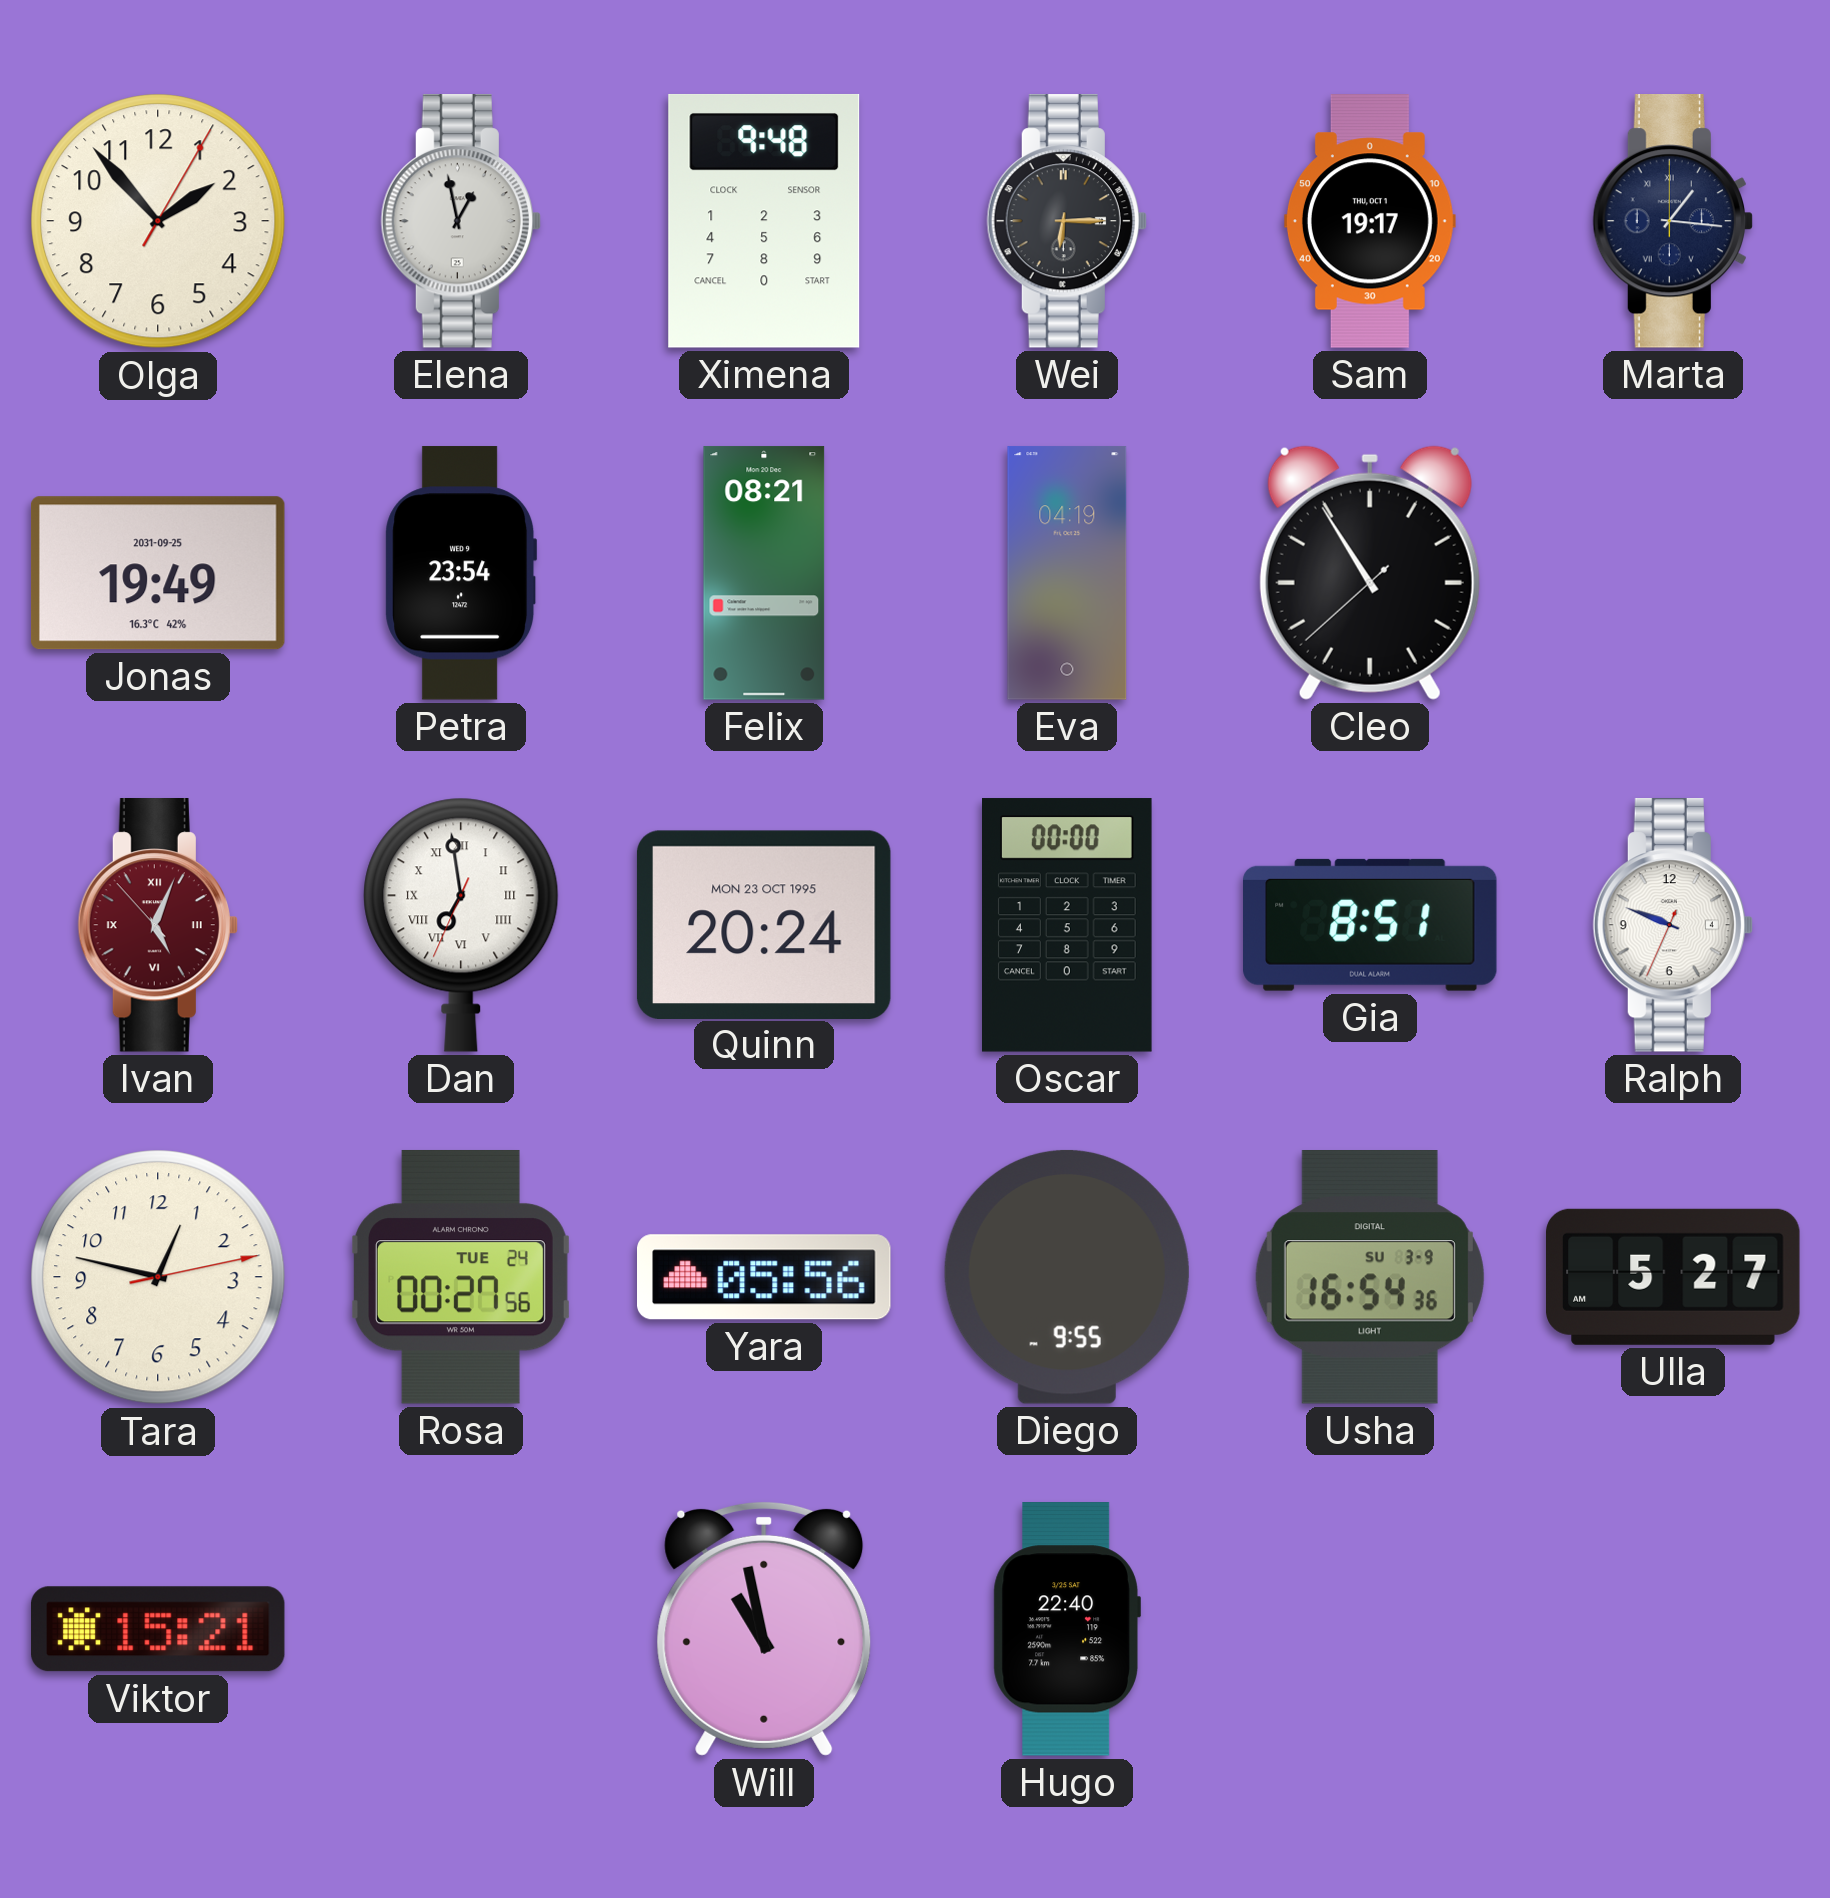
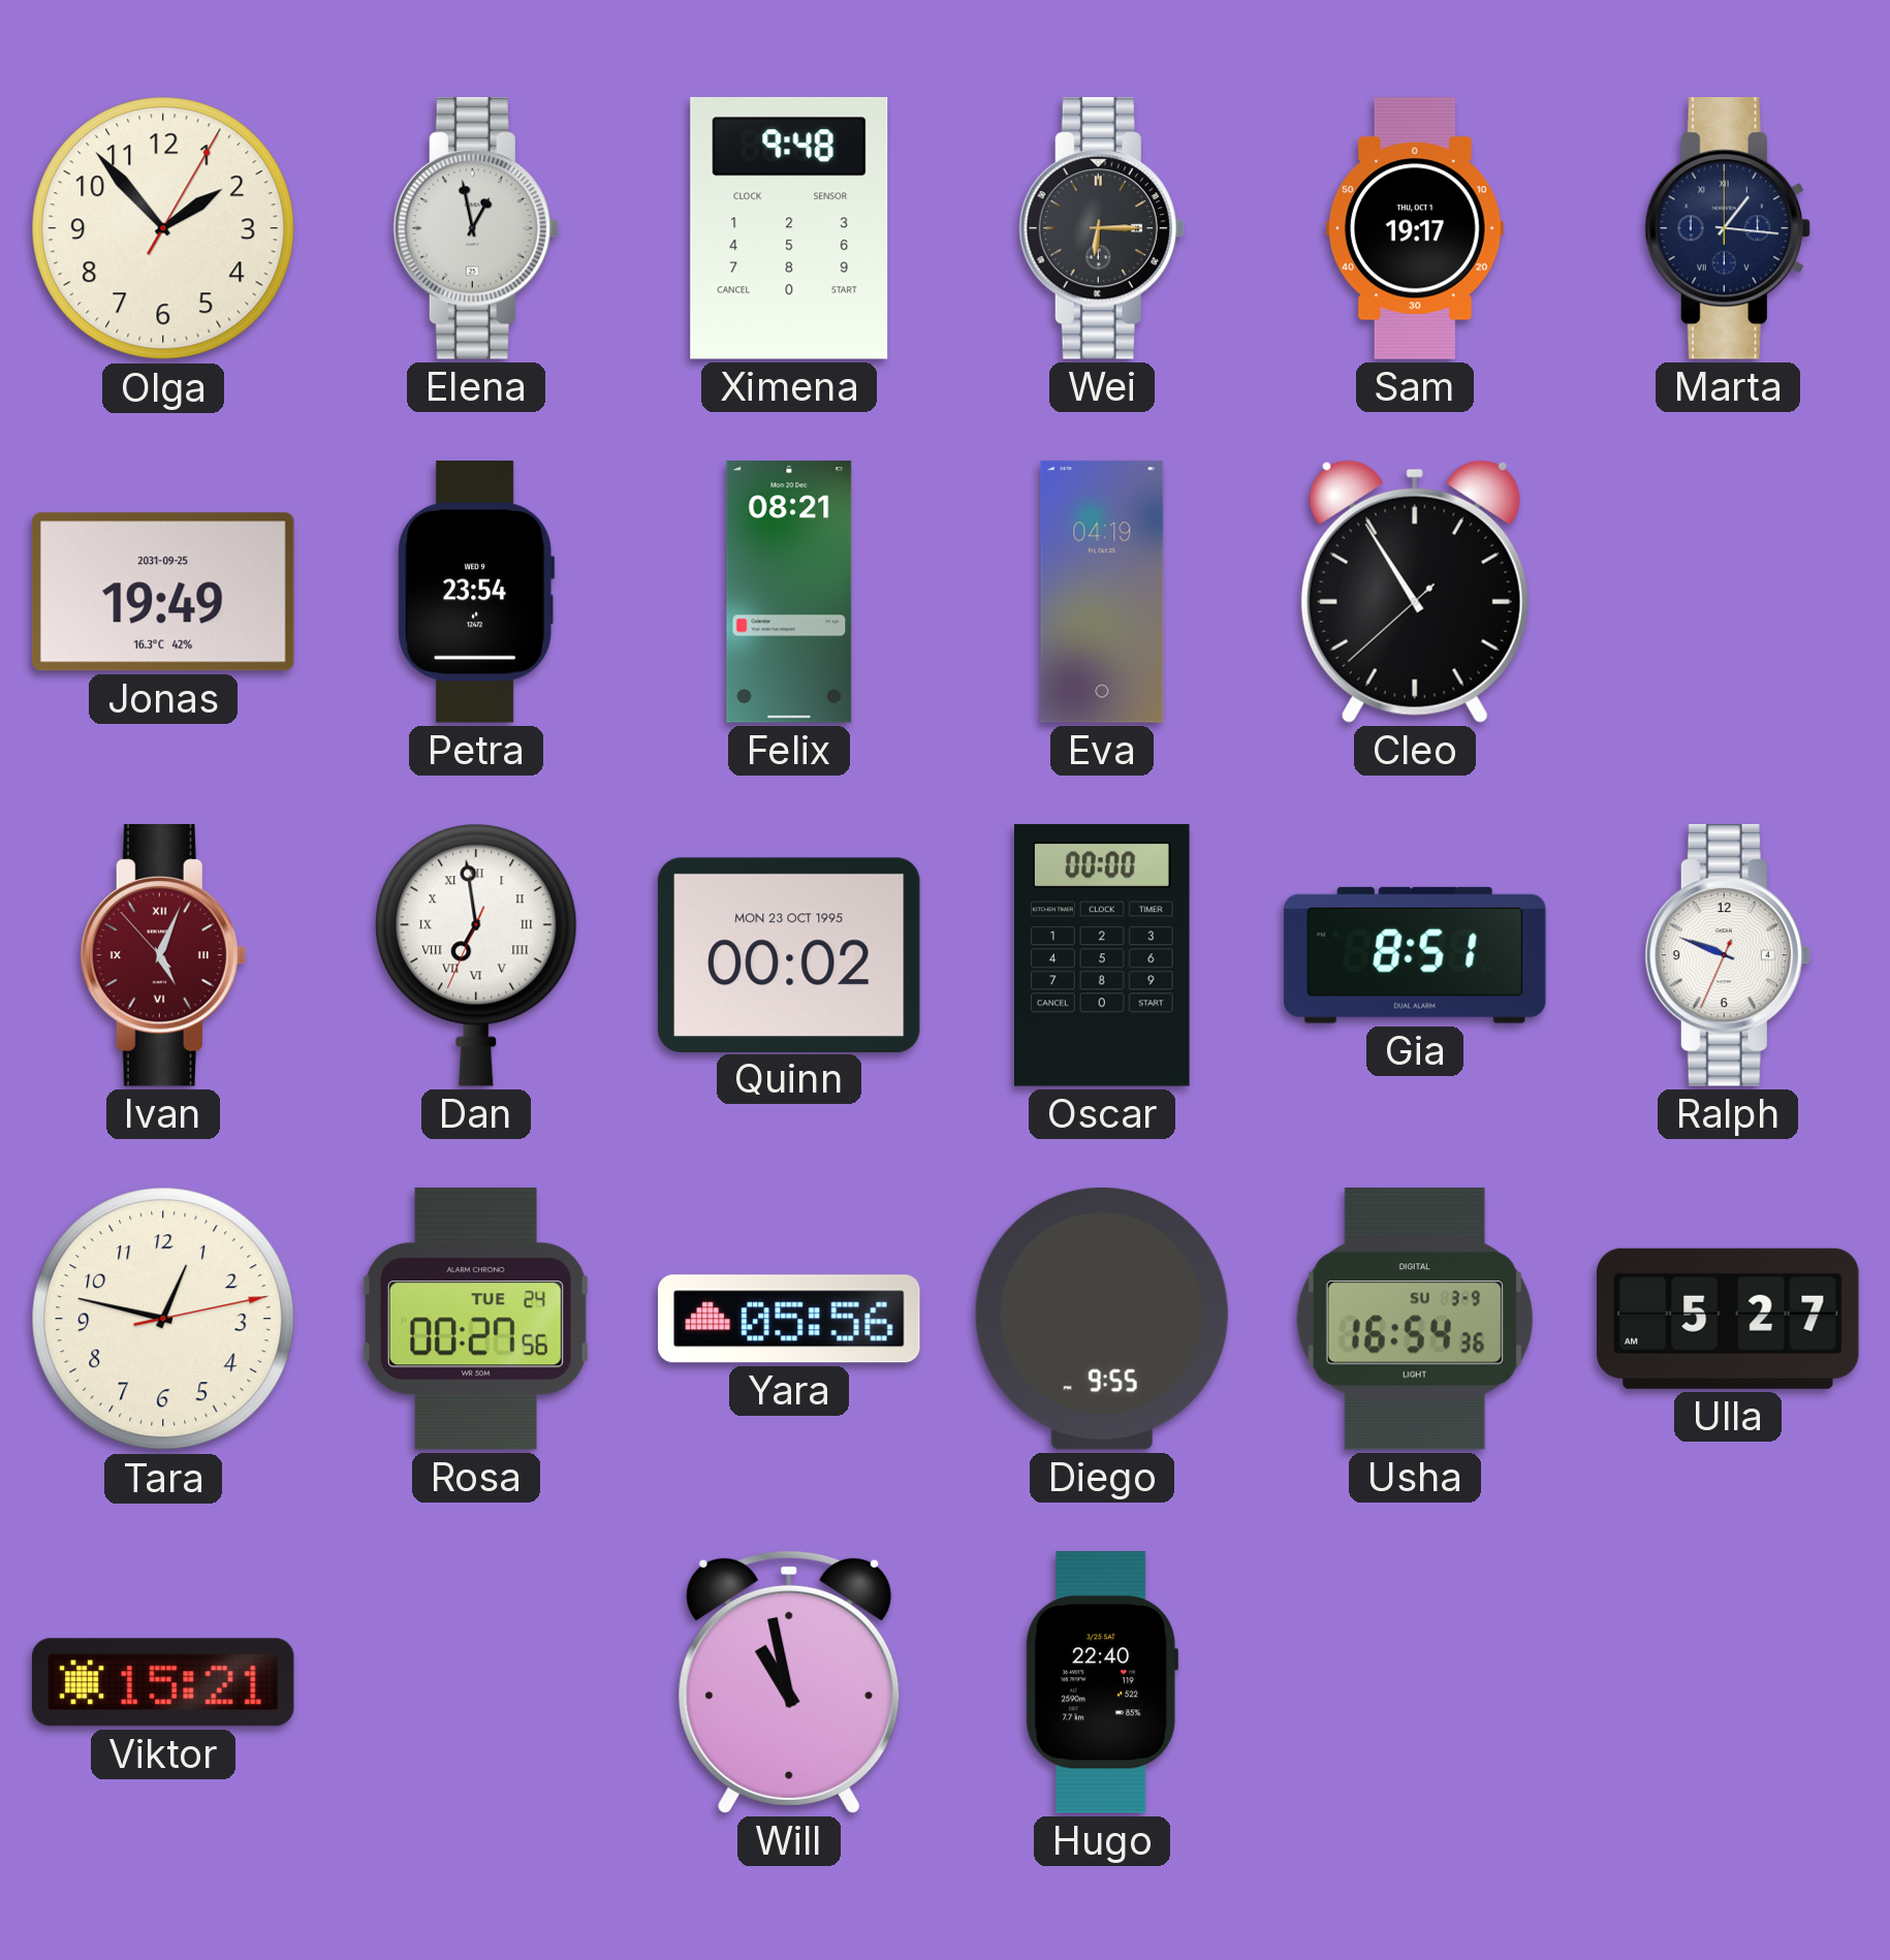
Quinn: 20:24 -> 00:02
